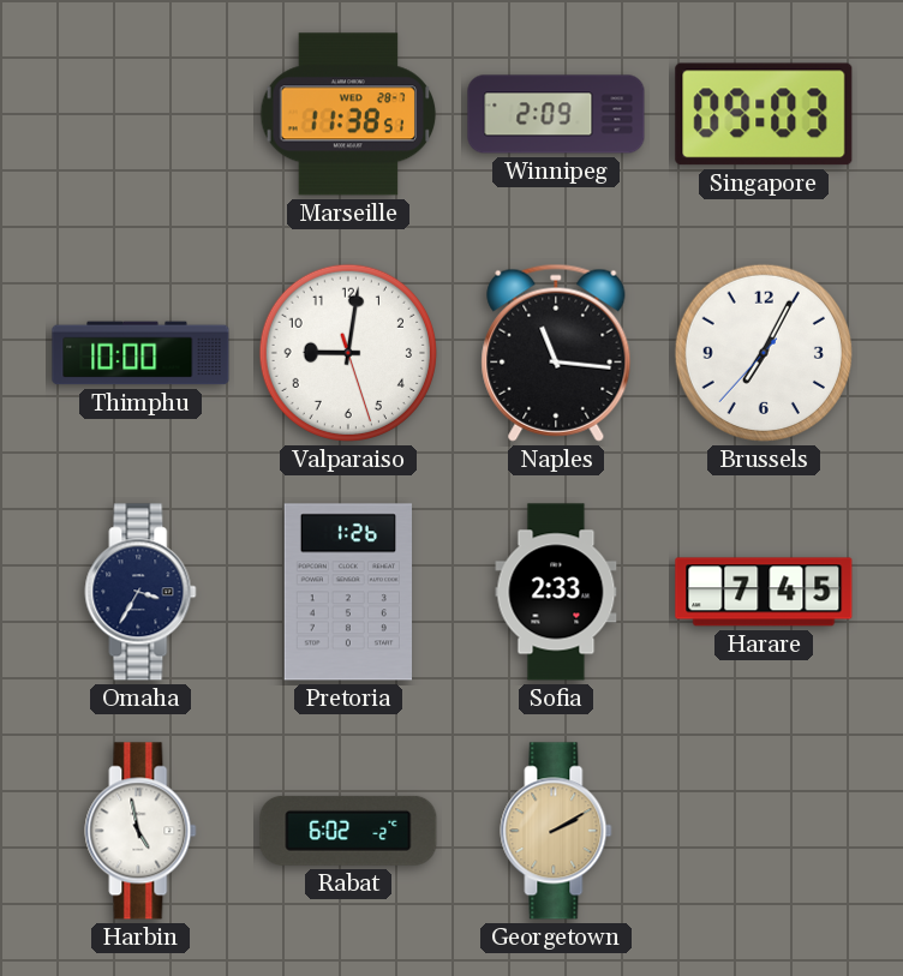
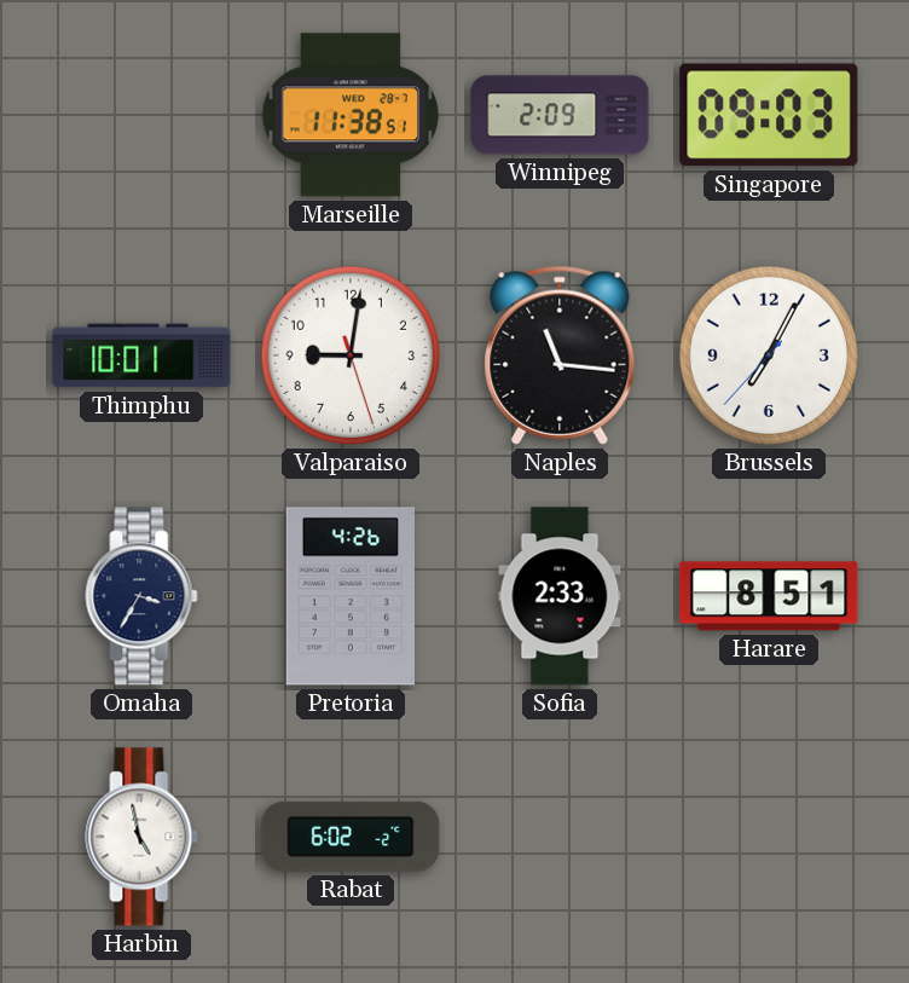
Thimphu: 10:00 -> 10:01
Pretoria: 1:26 -> 4:26
Harare: 7:45 -> 8:51
Georgetown: 2:10 -> none
